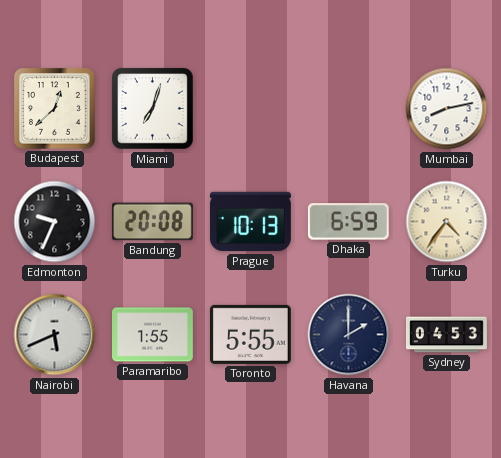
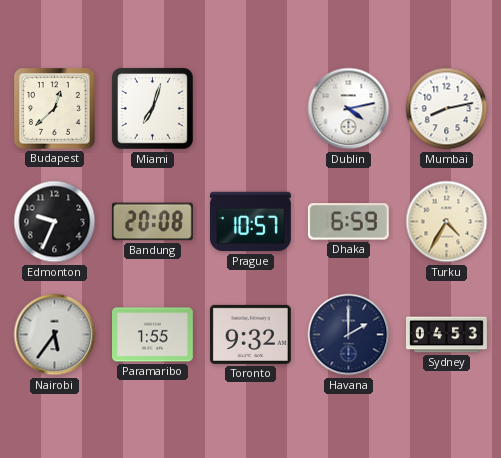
Dublin: none -> 4:13
Prague: 10:13 -> 10:57
Turku: 4:36 -> 4:35
Nairobi: 5:41 -> 5:36
Toronto: 5:55 -> 9:32
